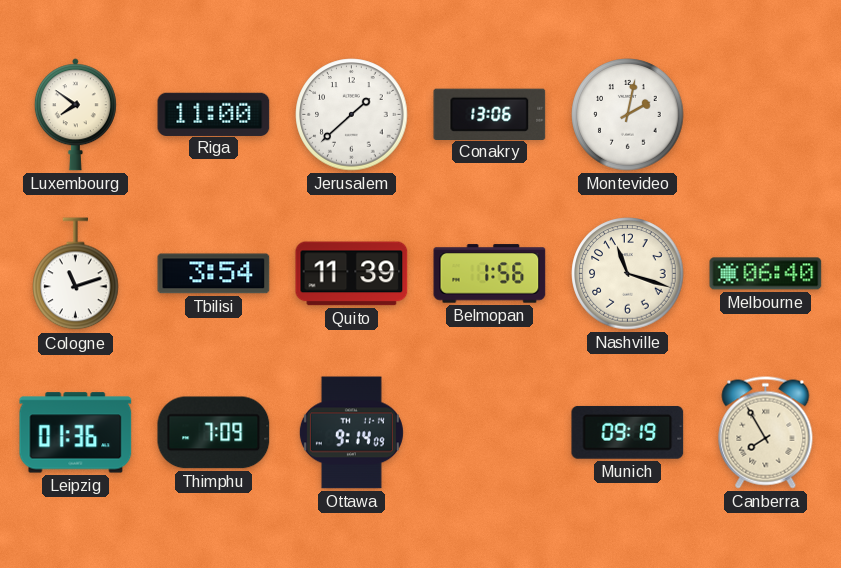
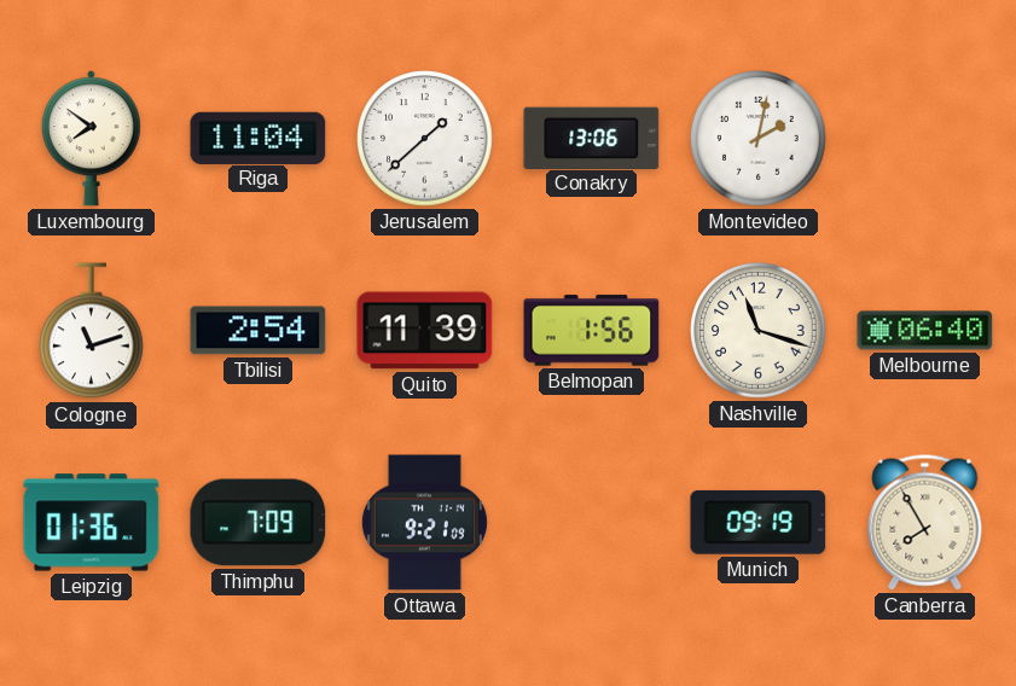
Riga: 11:00 -> 11:04
Tbilisi: 3:54 -> 2:54
Ottawa: 9:14 -> 9:21
